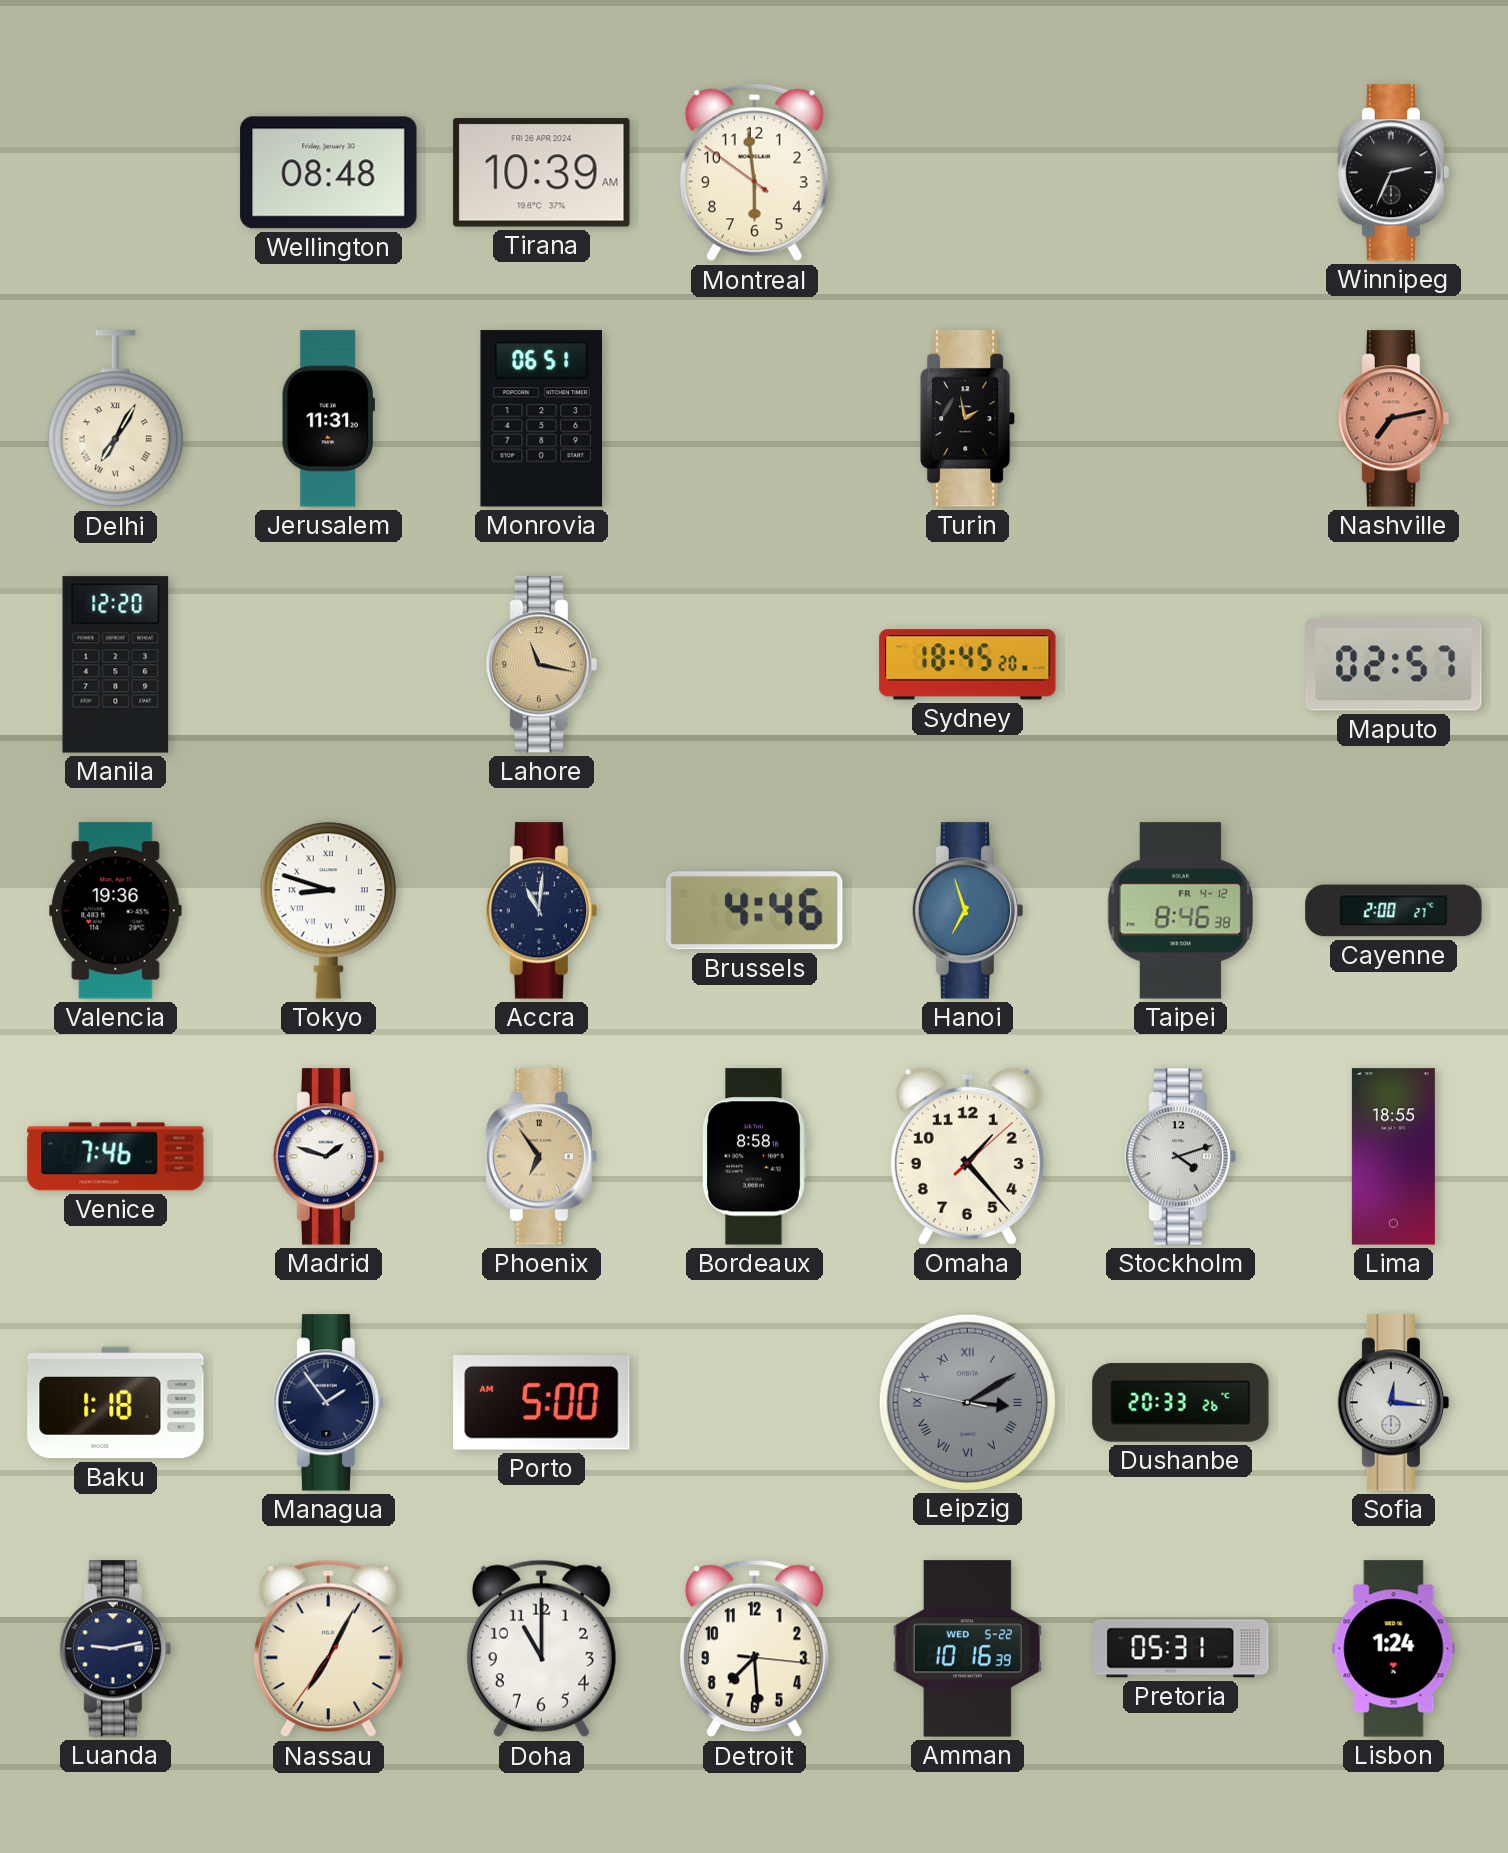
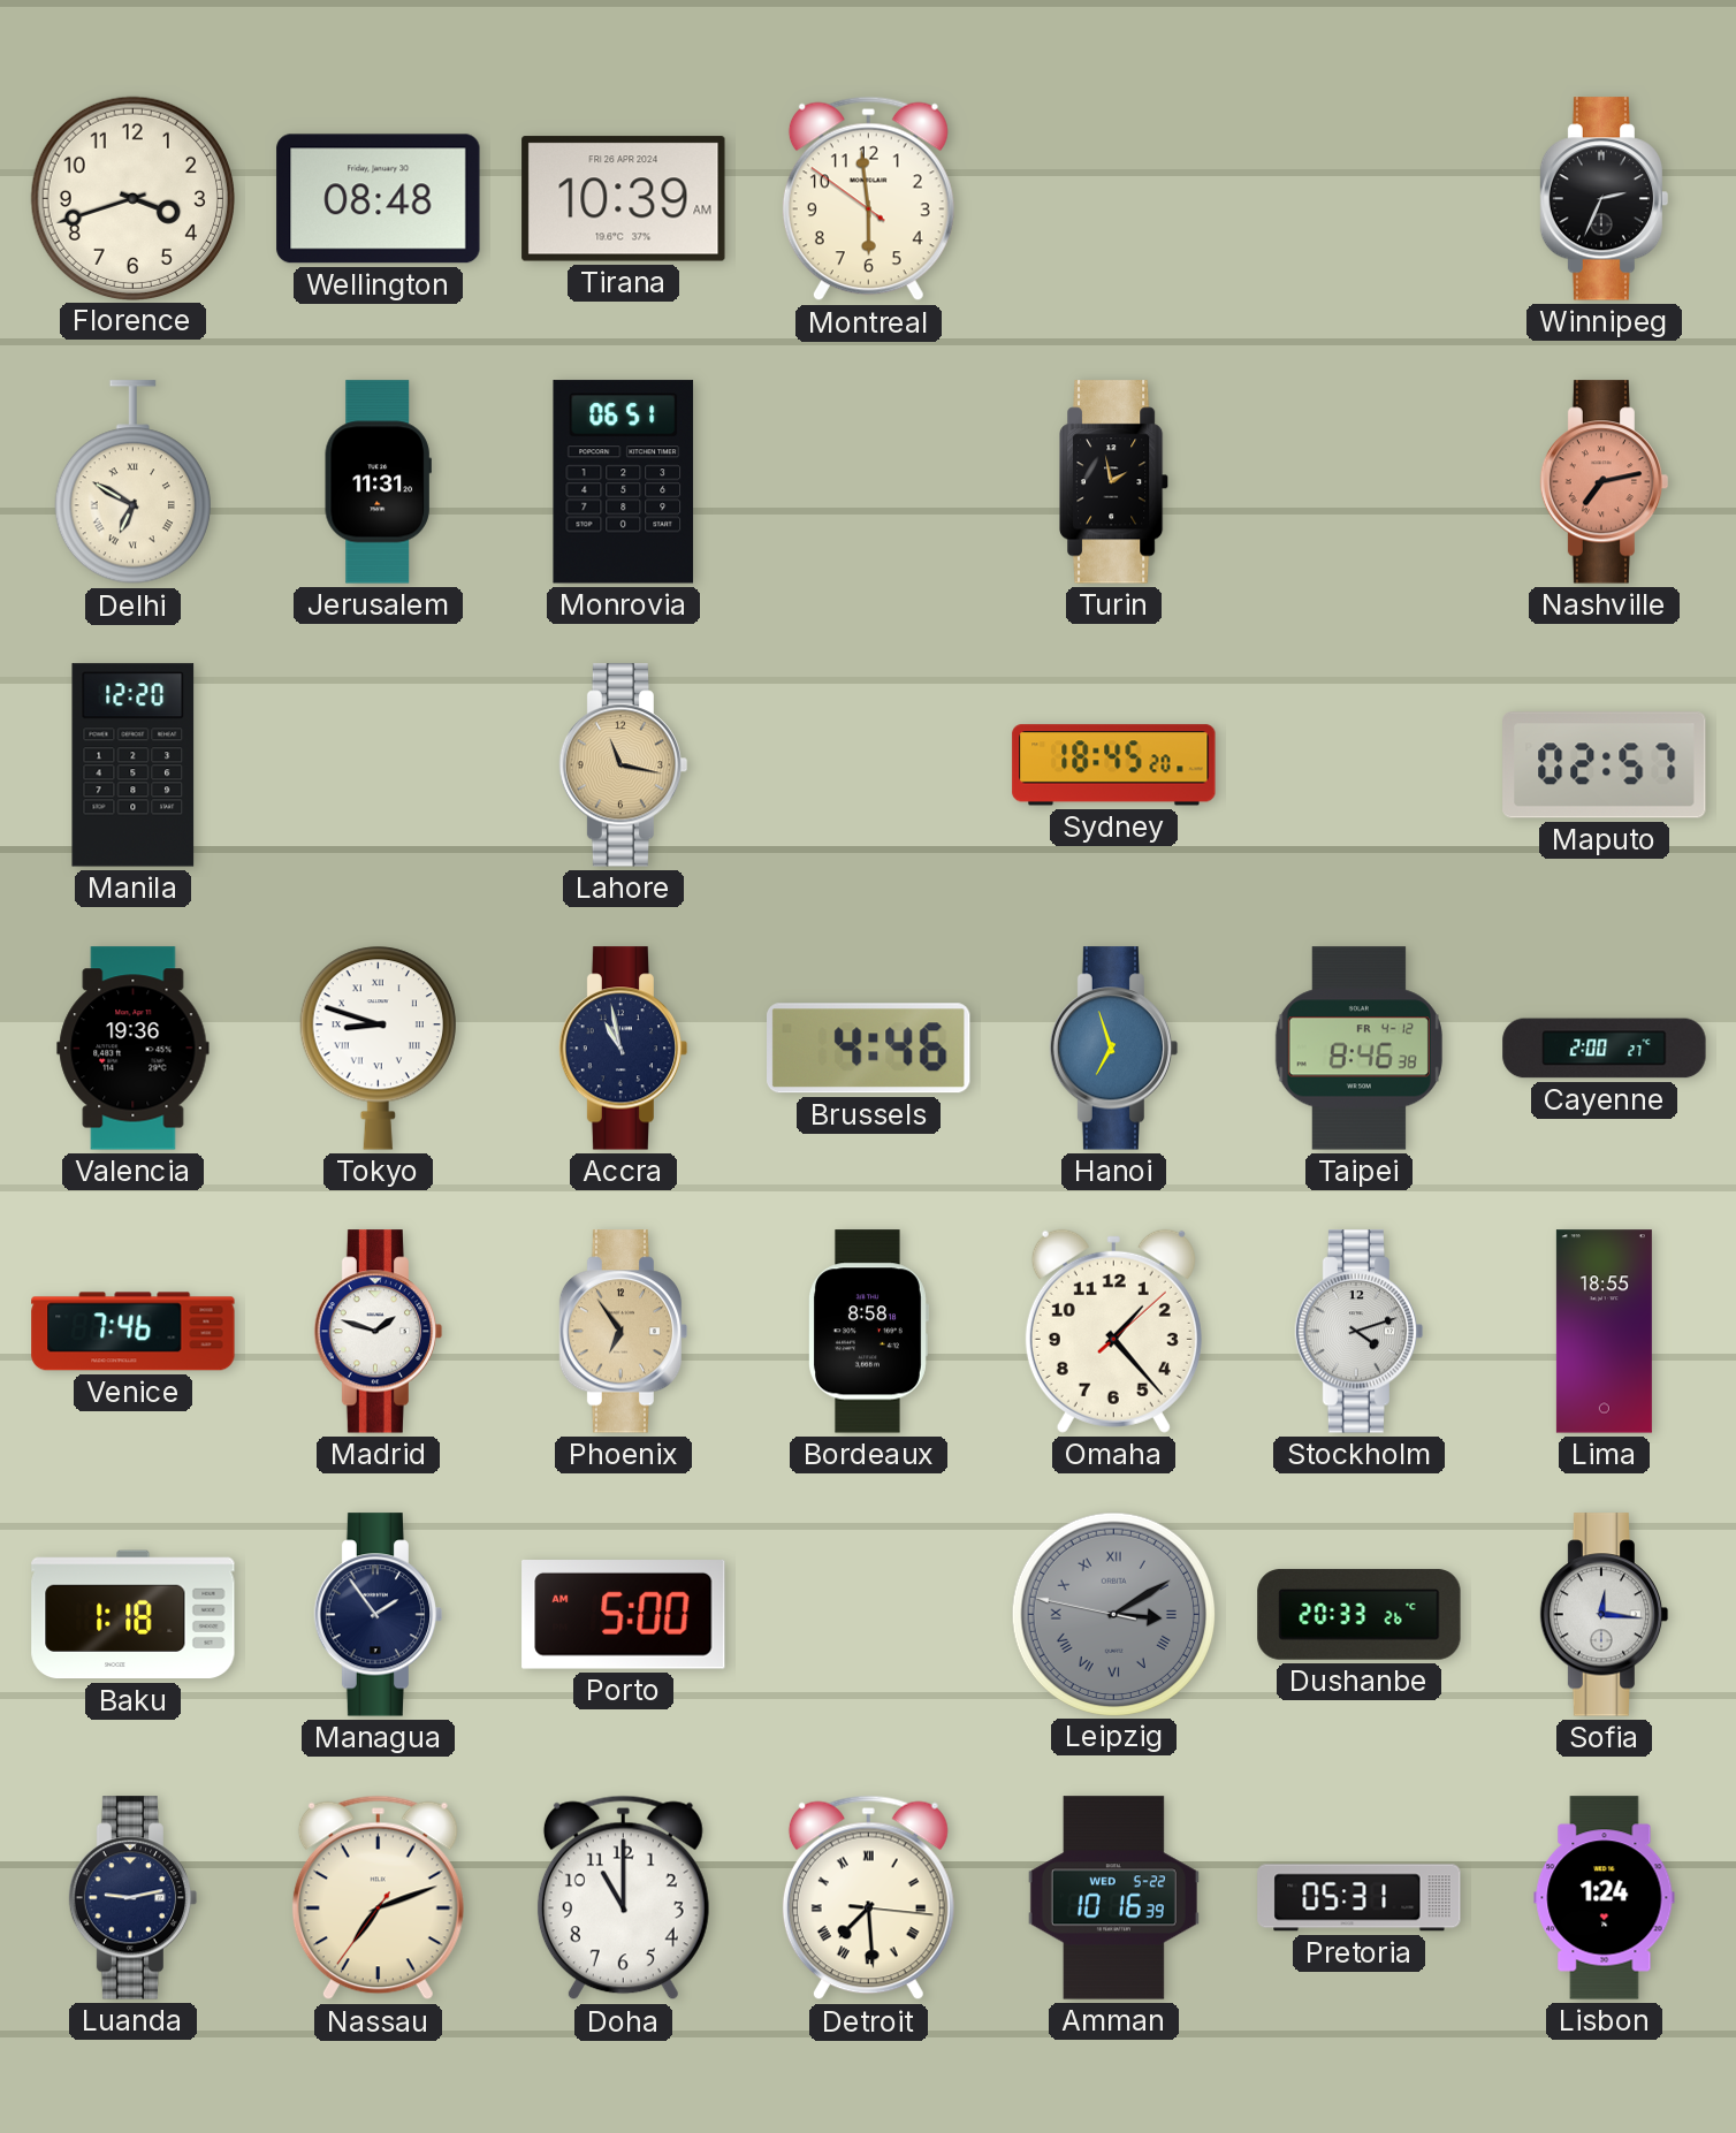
Florence: none -> 3:42
Delhi: 7:05 -> 6:50
Accra: 11:01 -> 10:58
Nassau: 7:04 -> 7:11
Detroit numerals: Arabic -> Roman
